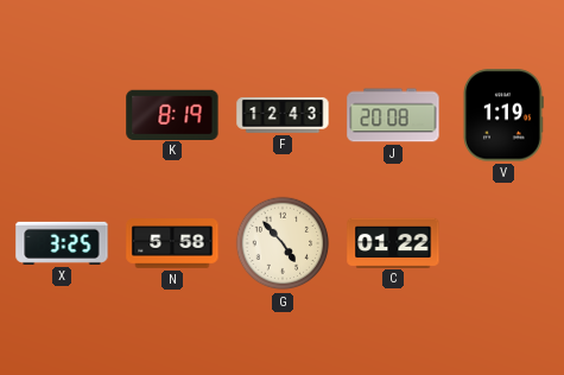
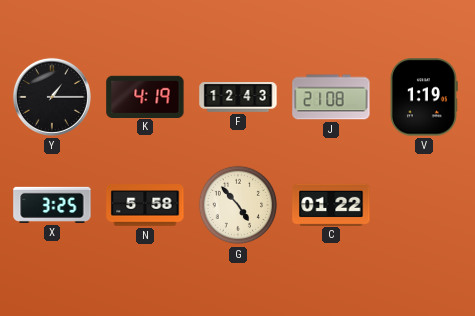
Y: none -> 1:15
K: 8:19 -> 4:19
J: 20:08 -> 21:08
